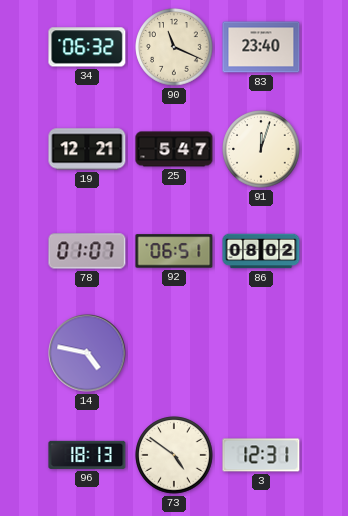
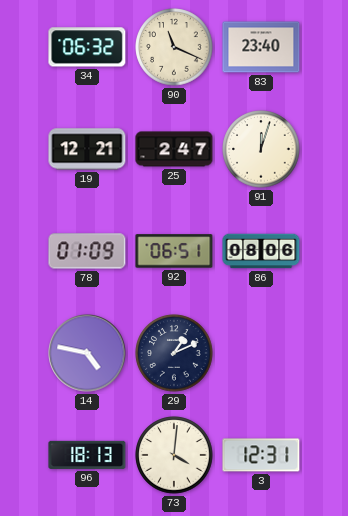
25: 5:47 -> 2:47
78: 01:07 -> 01:09
86: 08:02 -> 08:06
29: none -> 1:11
73: 4:51 -> 4:01
